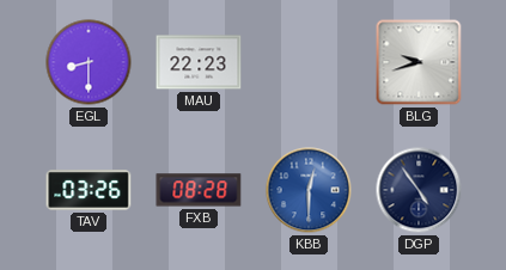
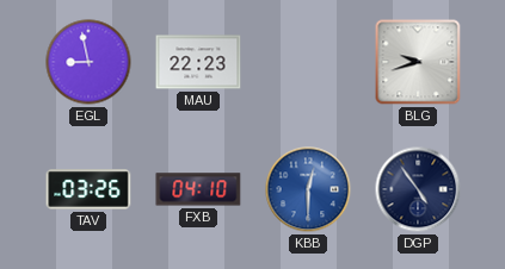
EGL: 8:30 -> 8:58
FXB: 08:28 -> 04:10
